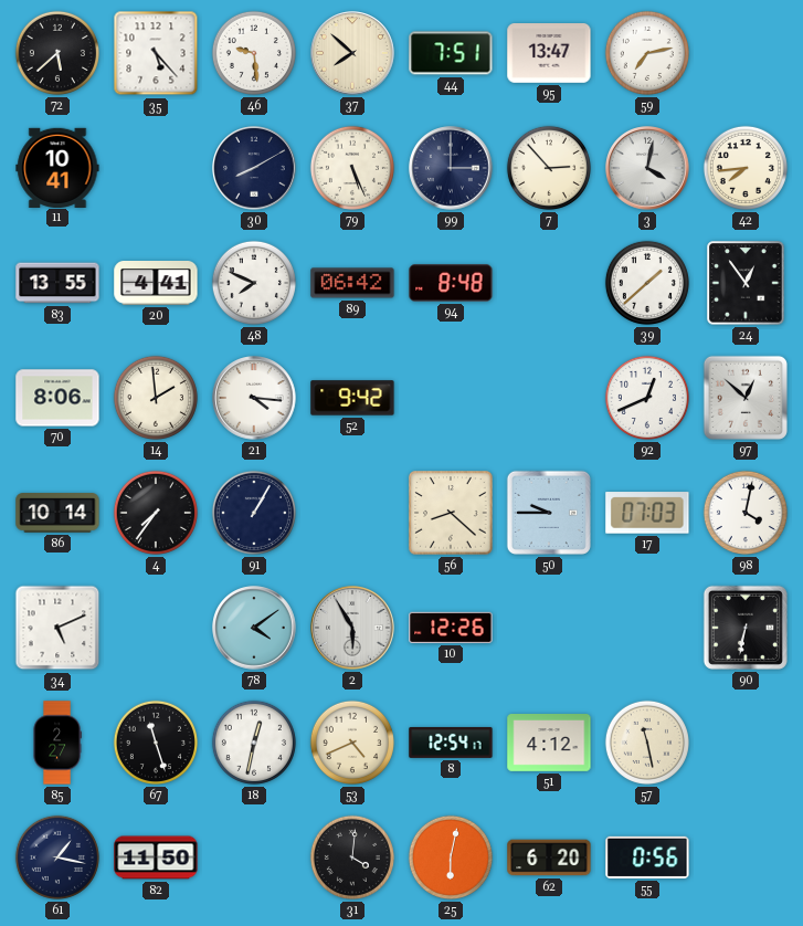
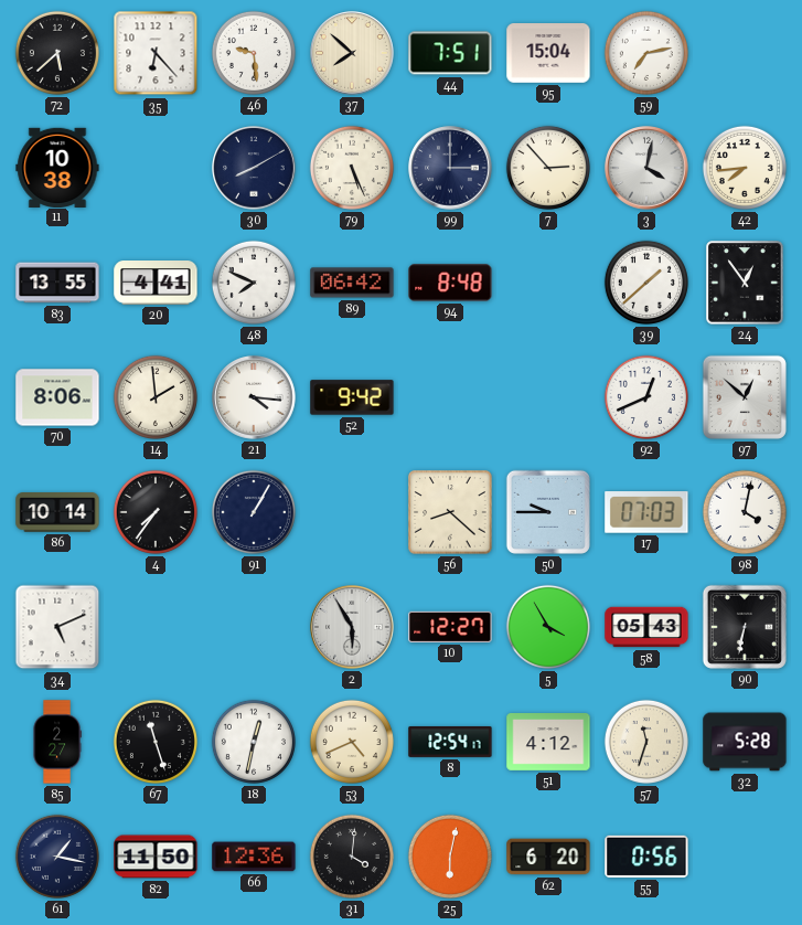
35: 5:23 -> 6:23
95: 13:47 -> 15:04
11: 10:41 -> 10:38
78: 4:09 -> none
10: 12:26 -> 12:27
5: none -> 3:55
58: none -> 05:43
57: 11:28 -> 11:33
32: none -> 5:28
66: none -> 12:36
